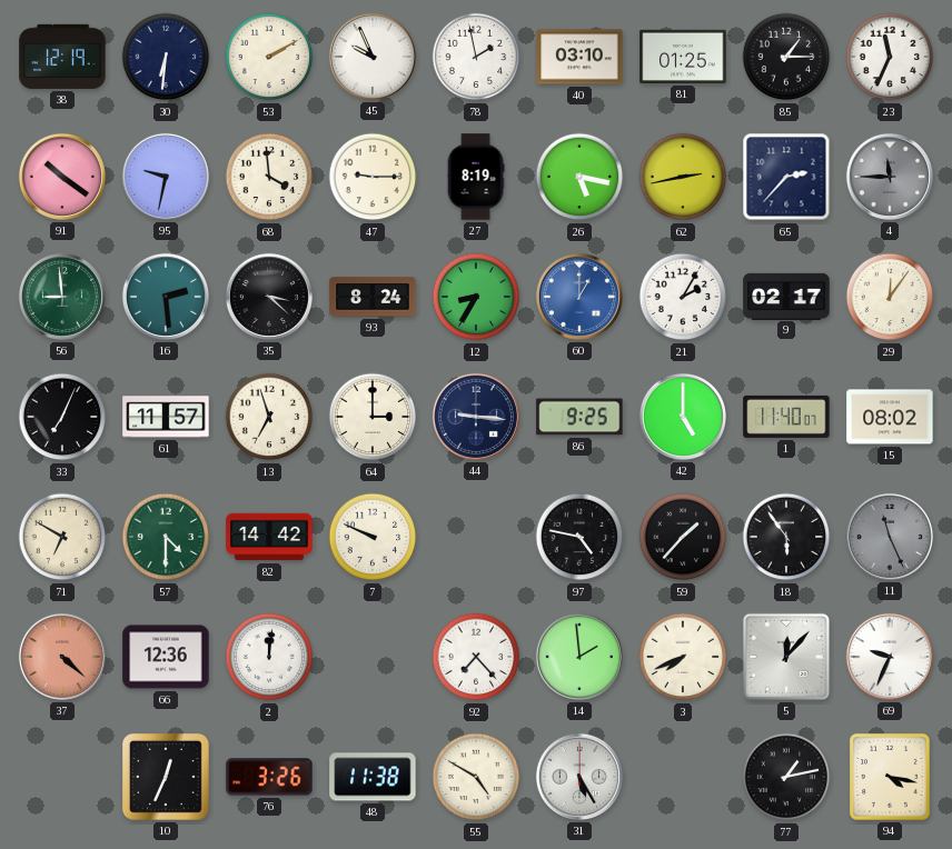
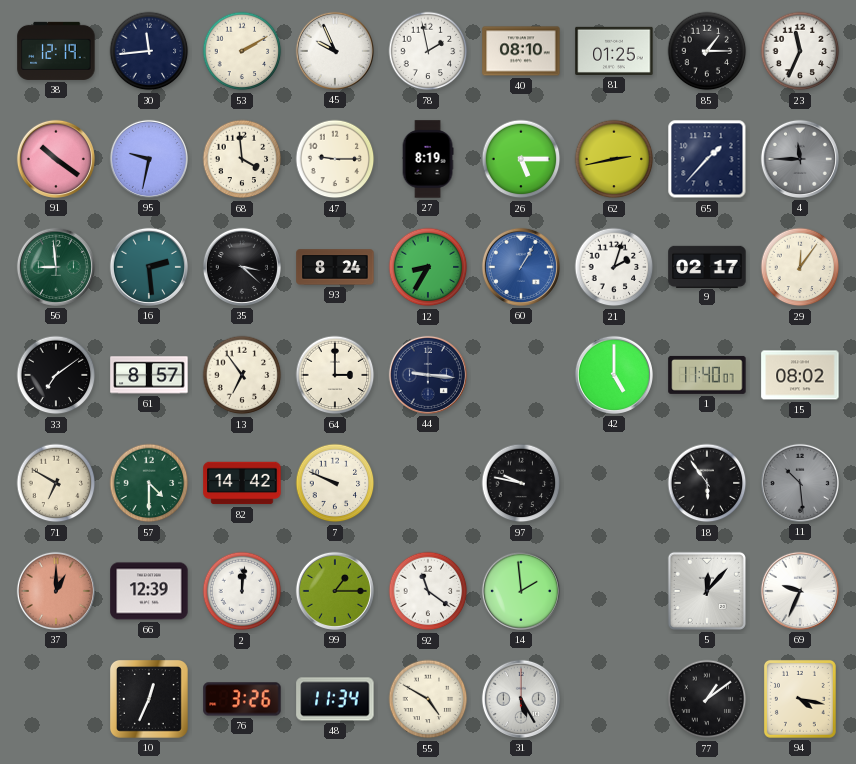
30: 6:31 -> 11:44
40: 03:10 -> 08:10
26: 5:17 -> 5:15
65: 2:37 -> 1:37
60: 1:00 -> 1:05
21: 2:05 -> 2:03
33: 7:04 -> 7:09
61: 11:57 -> 8:57
13: 6:57 -> 6:54
86: 9:25 -> none
97: 4:47 -> 9:47
59: 1:37 -> none
11: 11:26 -> 10:29
37: 4:22 -> 1:00
66: 12:36 -> 12:39
99: none -> 1:15
92: 7:23 -> 11:21
3: 7:41 -> none
48: 11:38 -> 11:34
77: 1:13 -> 1:09
